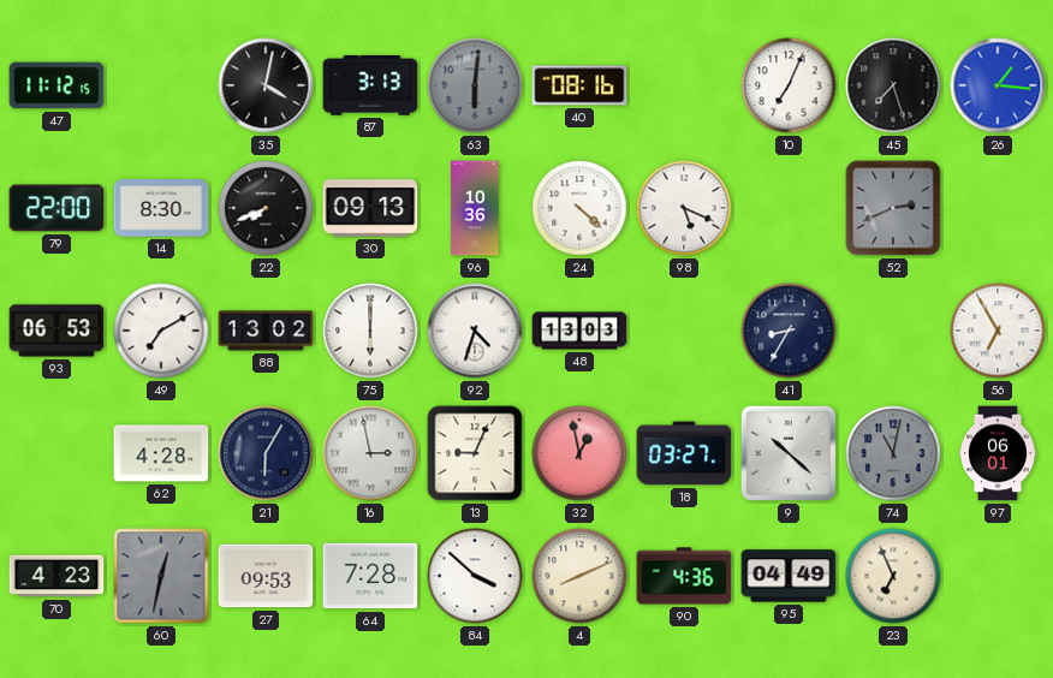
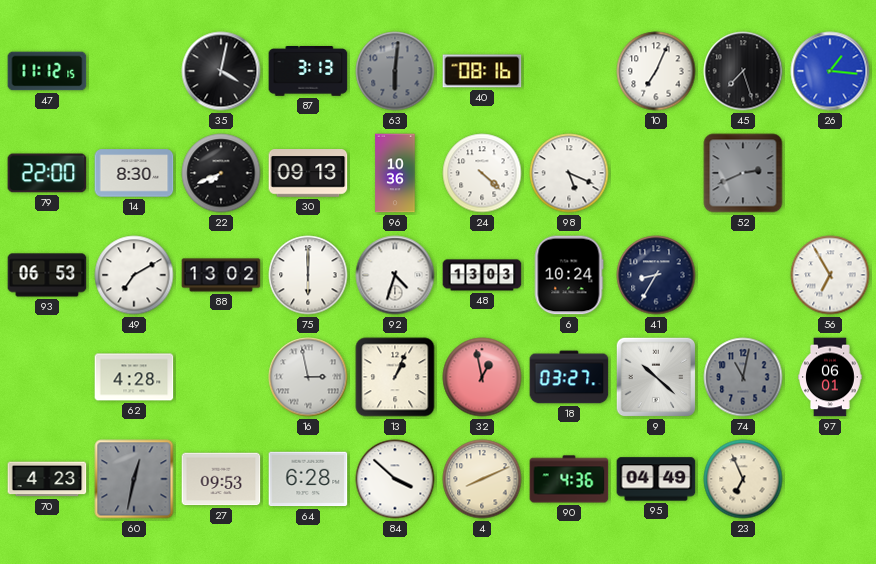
6: none -> 10:24
21: 6:05 -> none
13: 9:04 -> 1:04
64: 7:28 -> 6:28
